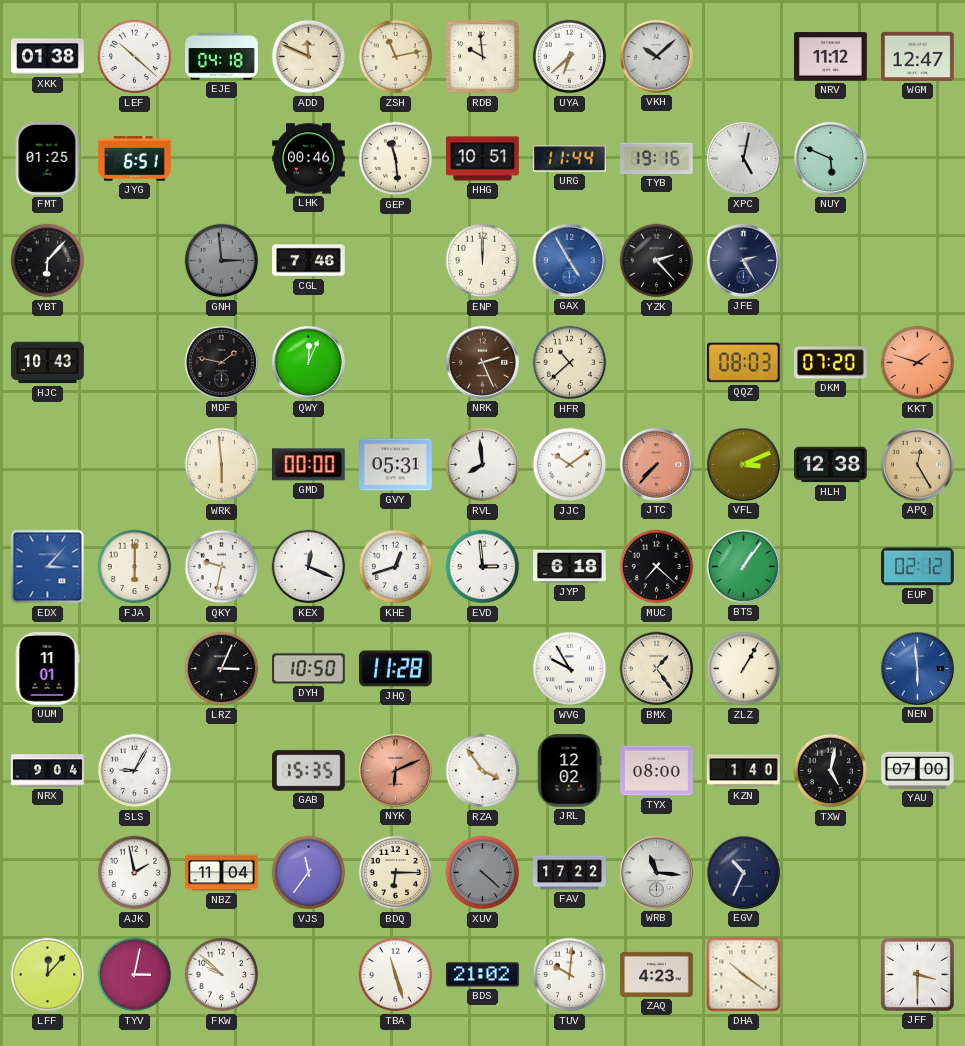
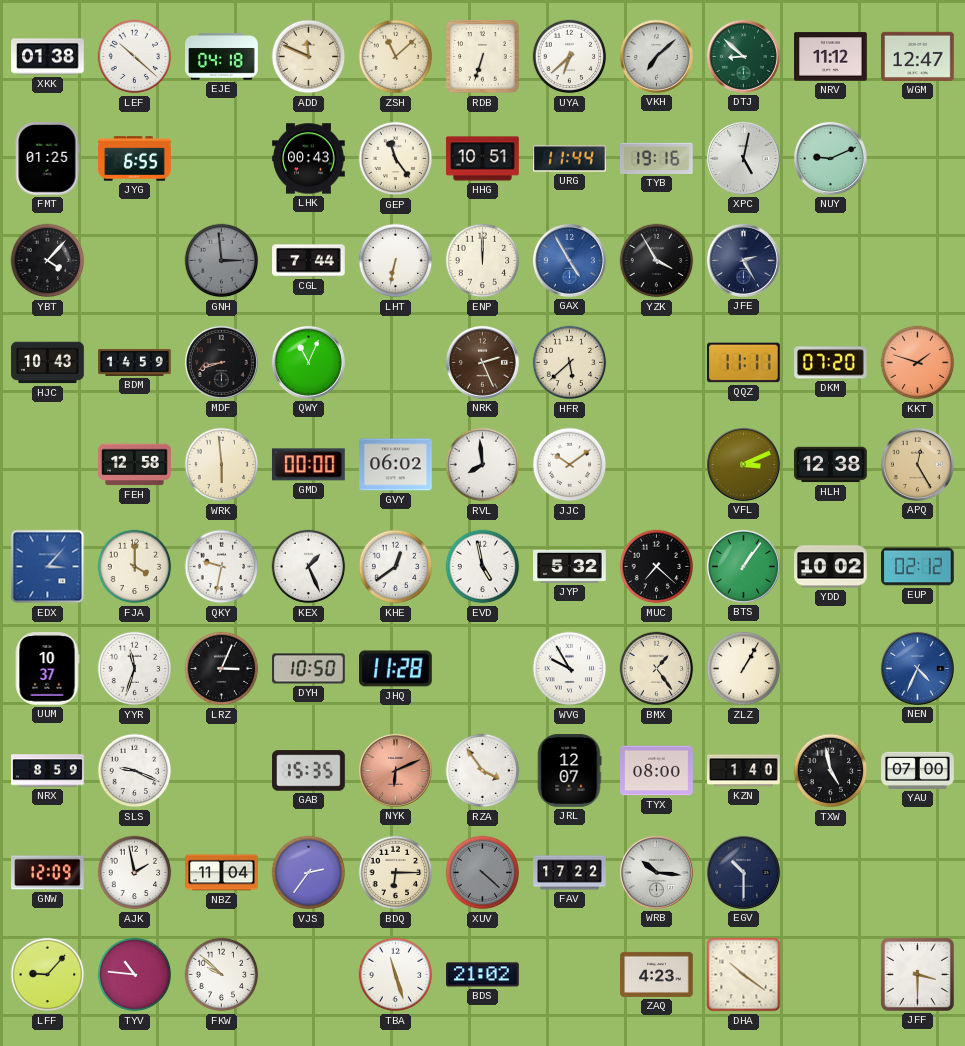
ZSH: 11:13 -> 11:08
RDB: 9:59 -> 6:33
VKH: 10:08 -> 7:08
DTJ: none -> 8:52
JYG: 6:51 -> 6:55
LHK: 00:46 -> 00:43
GEP: 11:29 -> 11:24
NUY: 5:49 -> 9:11
YBT: 6:07 -> 4:07
CGL: 7:46 -> 7:44
LHT: none -> 6:32
YZK: 2:23 -> 3:55
BDM: none -> 14:59
MDF: 1:47 -> 8:42
QWY: 12:04 -> 11:04
HFR: 10:38 -> 5:38
QQZ: 08:03 -> 11:11
FEH: none -> 12:58
GVY: 05:31 -> 06:02
JTC: 7:37 -> none
FJA: 6:00 -> 4:00
KEX: 12:19 -> 1:26
KHE: 12:42 -> 12:39
EVD: 2:59 -> 4:58
JYP: 6:18 -> 5:32
YDD: none -> 10:02
UUM: 11:01 -> 10:37
YYR: none -> 11:33
NEN: 5:59 -> 4:34
NRX: 9:04 -> 8:59
SLS: 9:05 -> 9:19
JRL: 12:02 -> 12:07
TXW: 5:02 -> 4:58
GNW: none -> 12:09
VJS: 11:36 -> 2:36
WRB: 11:16 -> 10:16
EGV: 10:34 -> 10:30
LFF: 12:07 -> 9:07
TYV: 3:02 -> 10:46
TUV: 10:01 -> none
